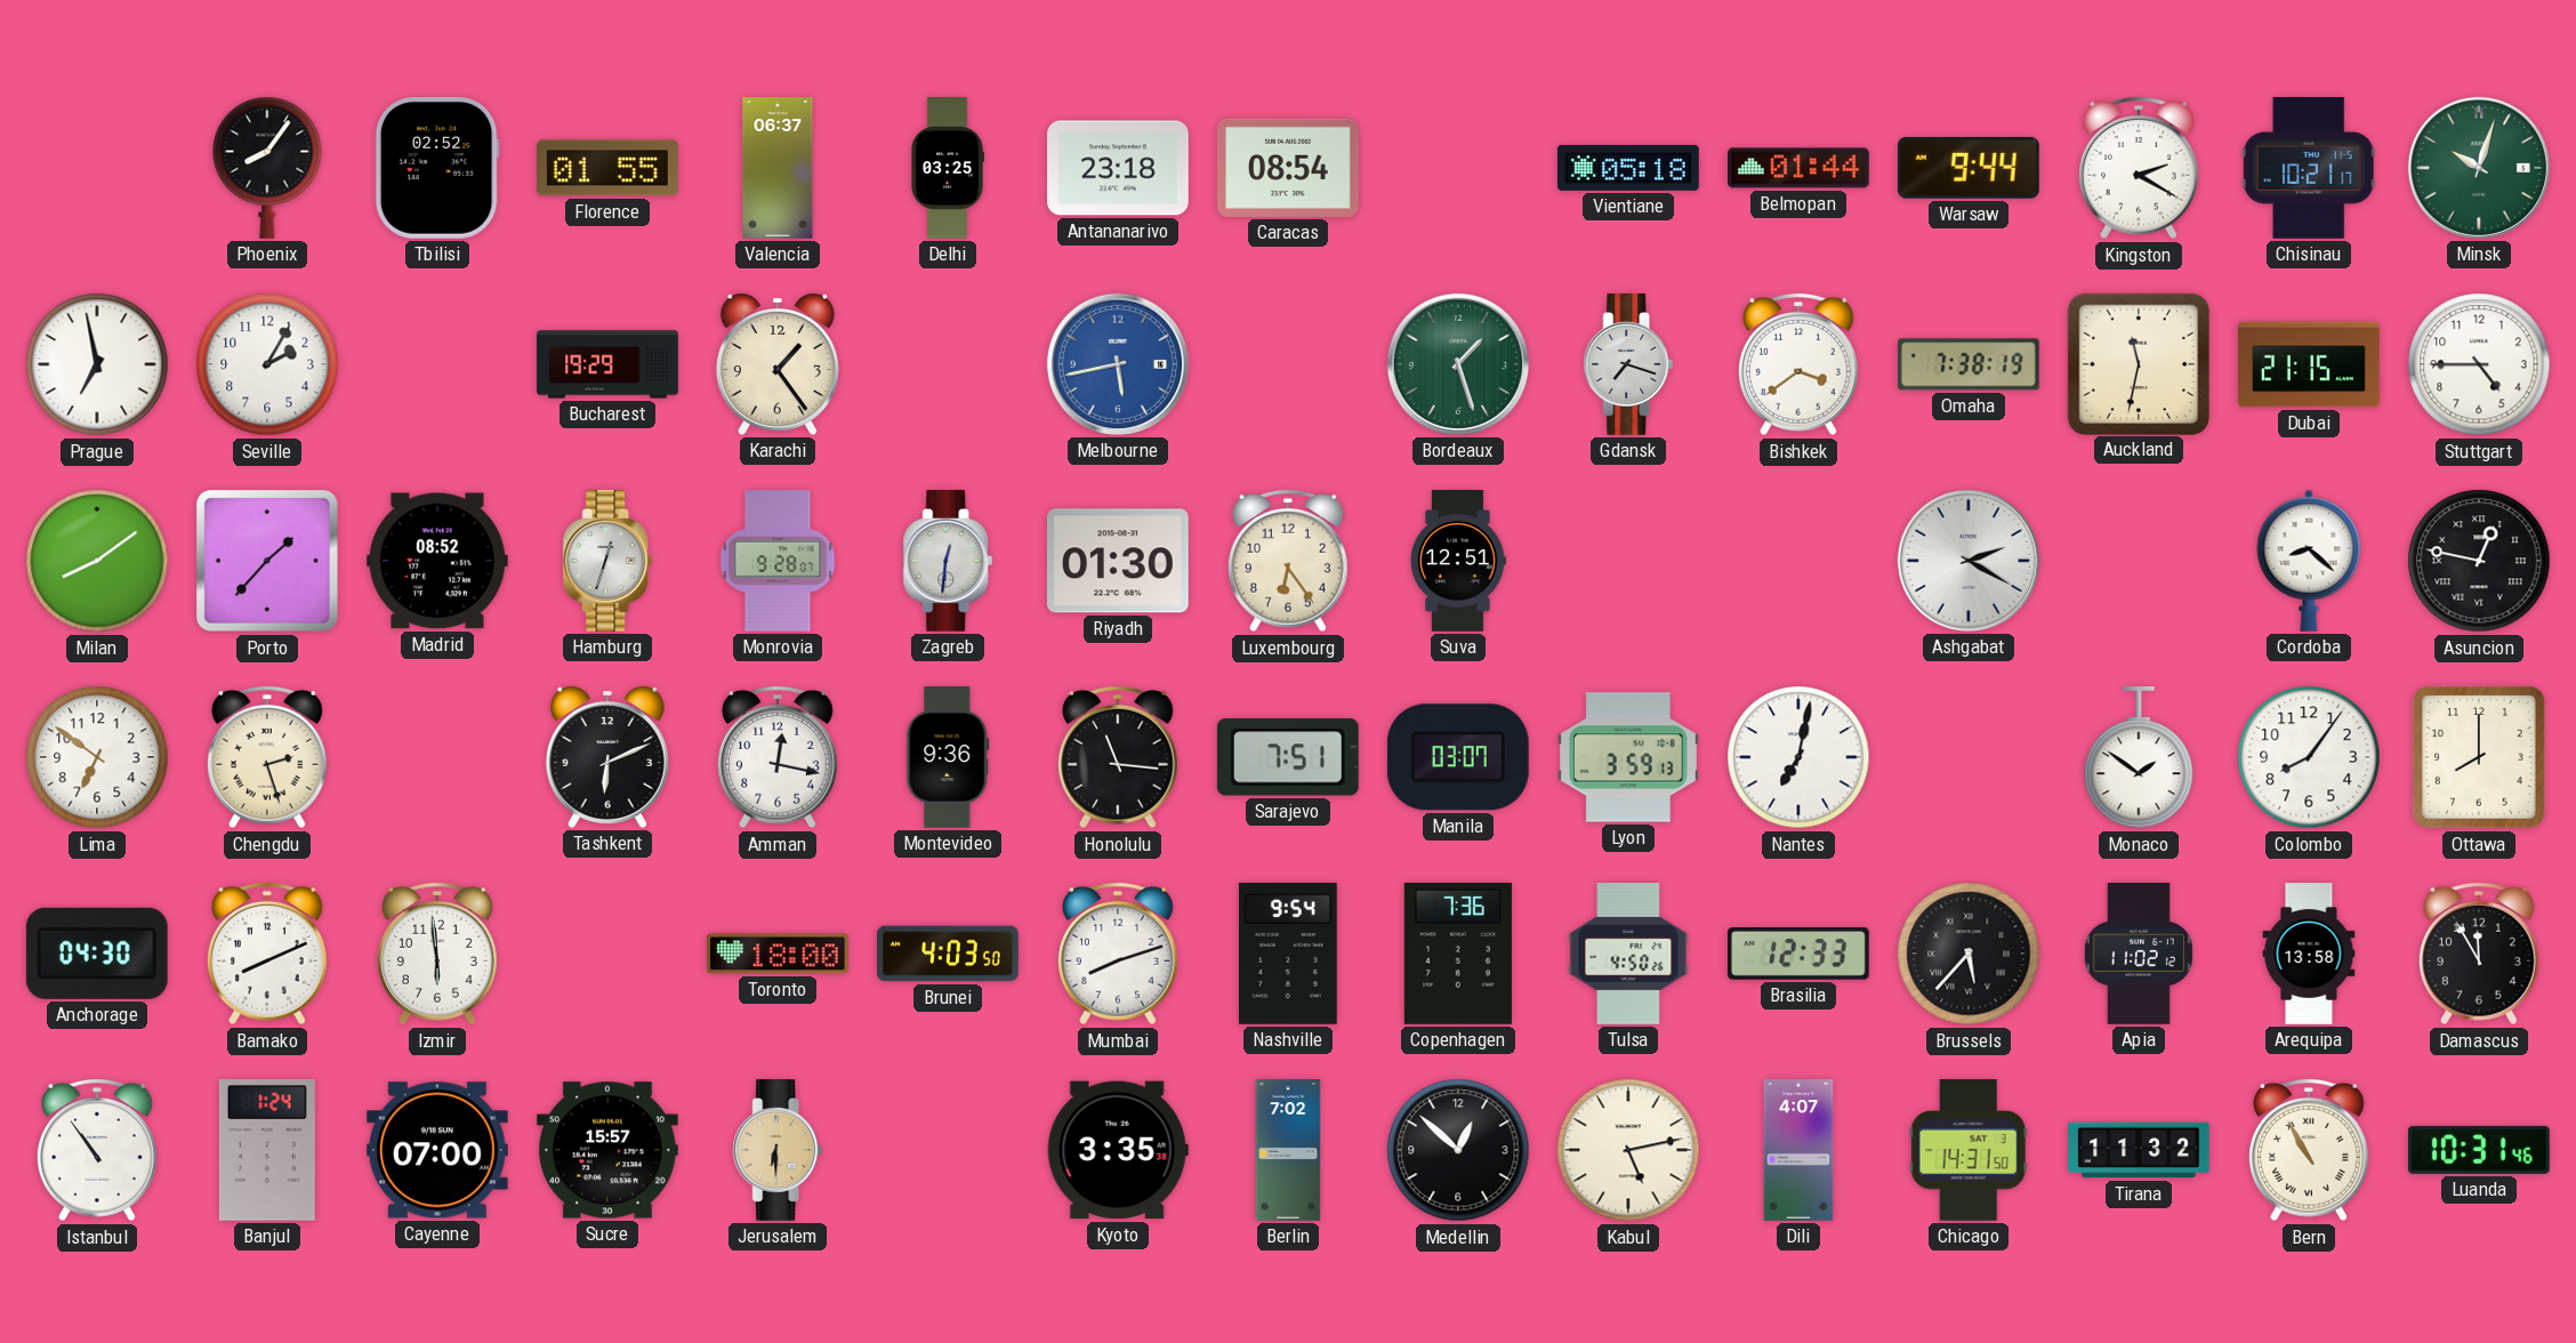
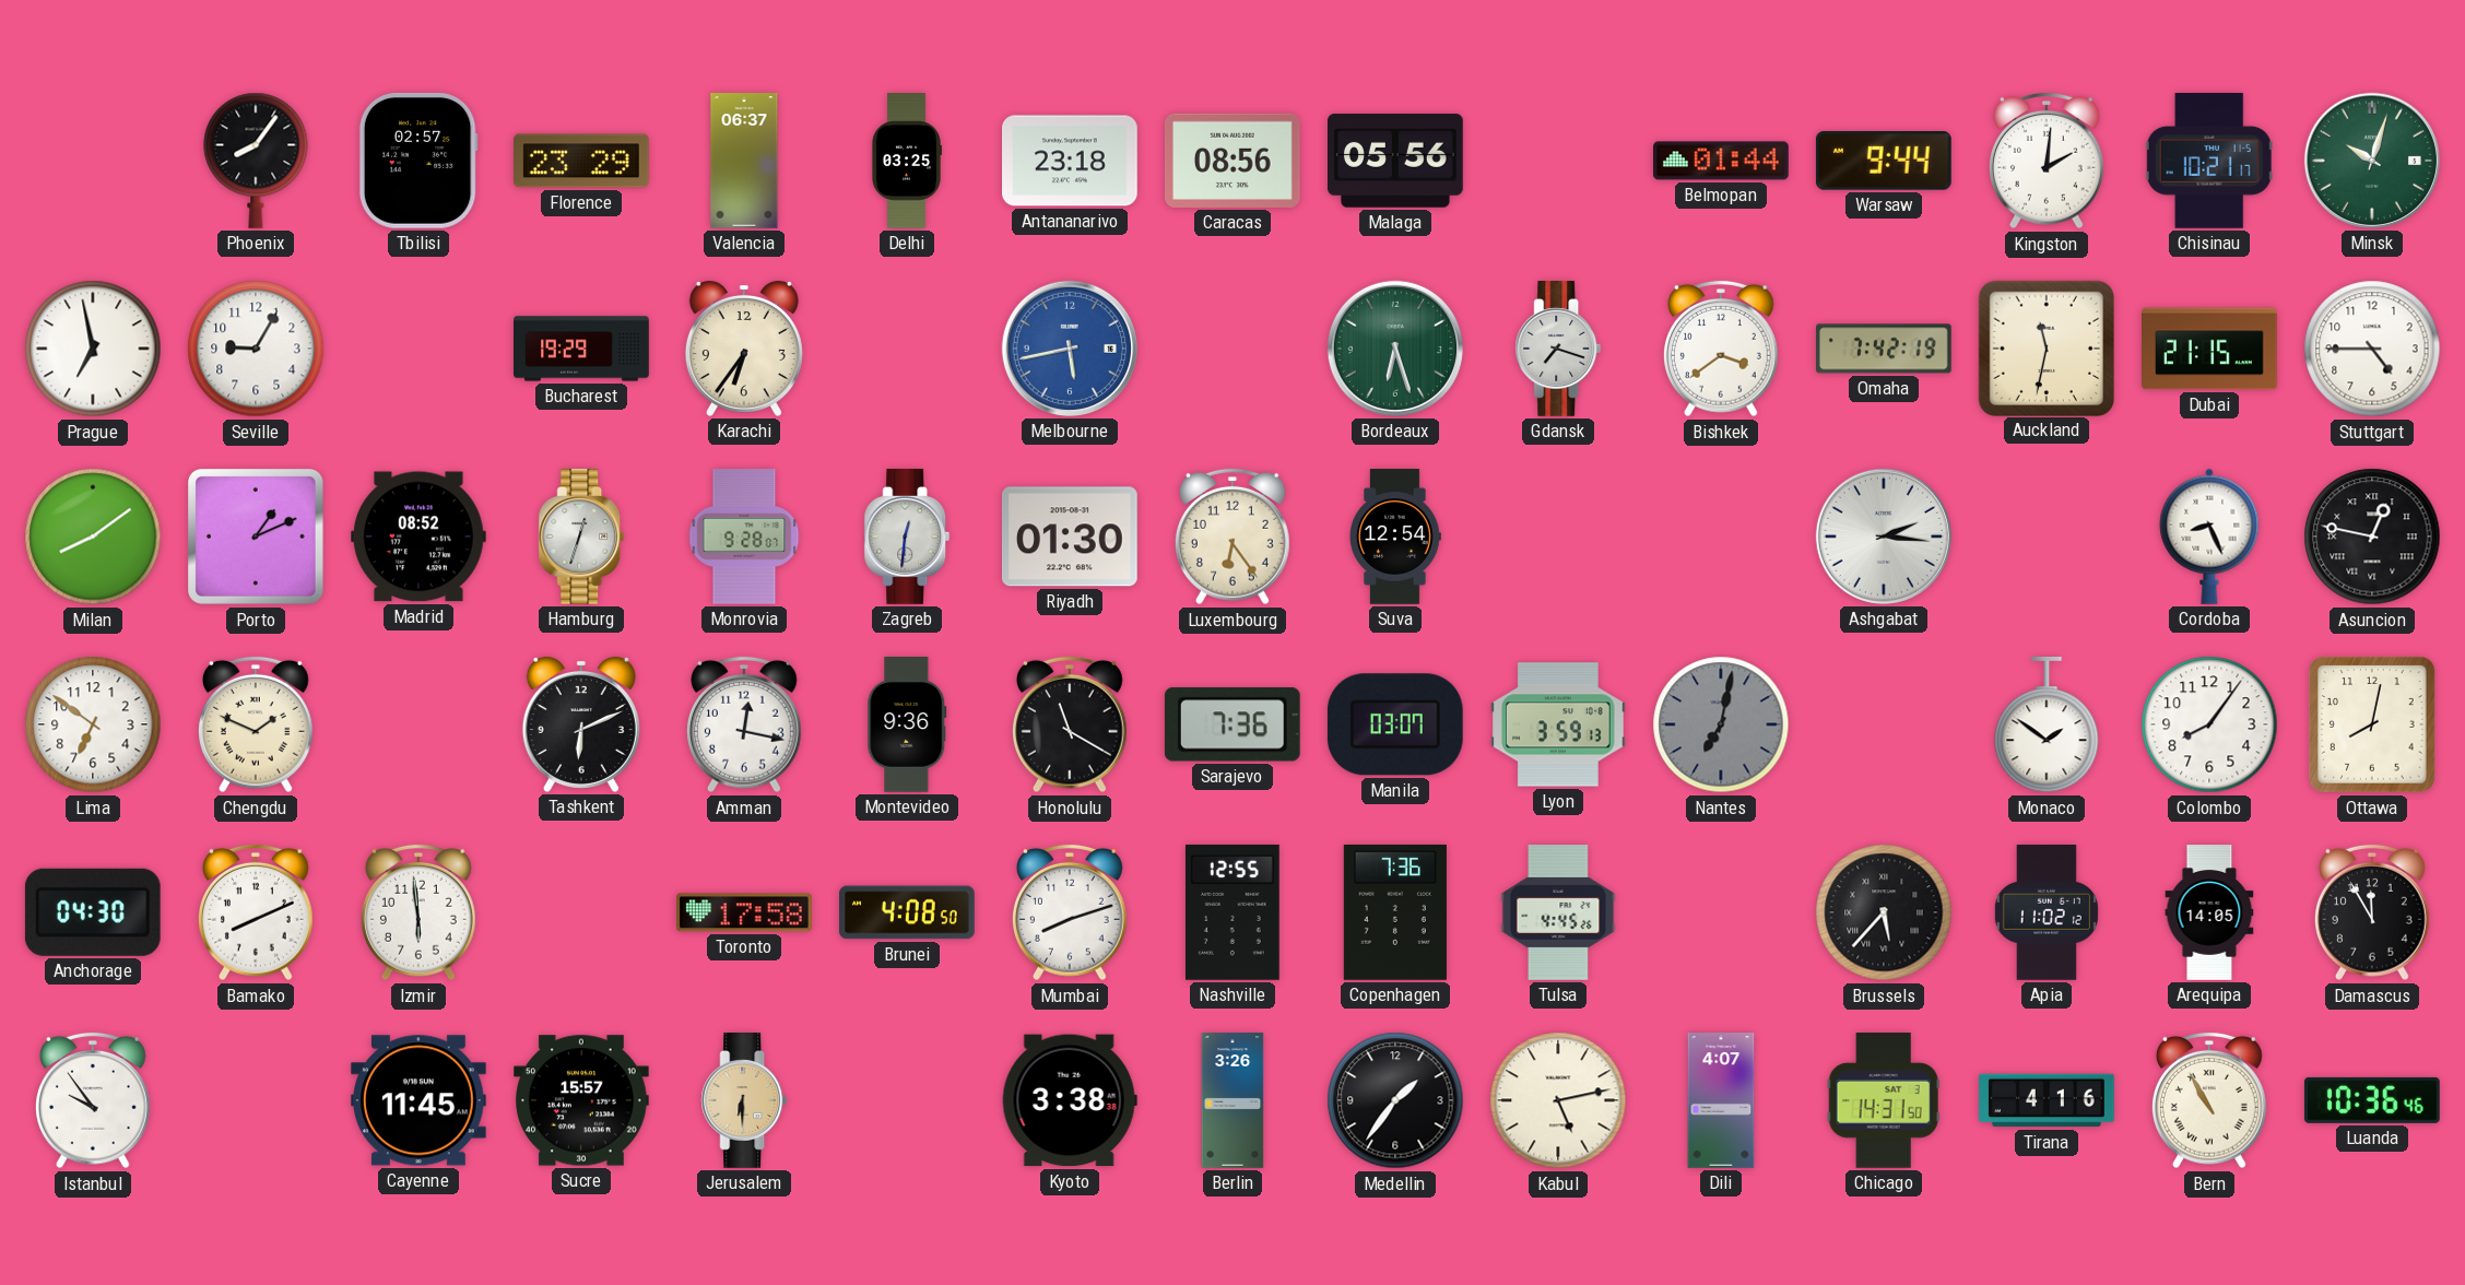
Tbilisi: 02:52 -> 02:57
Florence: 01:55 -> 23:29
Caracas: 08:54 -> 08:56
Malaga: none -> 05:56
Vientiane: 05:18 -> none
Kingston: 2:20 -> 2:01
Seville: 2:05 -> 9:05
Karachi: 1:24 -> 6:36
Bordeaux: 1:27 -> 6:27
Omaha: 7:38 -> 7:42
Porto: 1:37 -> 1:11
Suva: 12:51 -> 12:54
Ashgabat: 2:20 -> 2:16
Cordoba: 8:22 -> 8:26
Chengdu: 2:27 -> 1:49
Honolulu: 11:16 -> 11:20
Sarajevo: 7:51 -> 7:36
Nantes dial: white -> grey
Ottawa: 8:00 -> 8:02
Toronto: 18:00 -> 17:58
Brunei: 4:03 -> 4:08
Nashville: 9:54 -> 12:55
Tulsa: 4:50 -> 4:45
Brasilia: 12:33 -> none
Arequipa: 13:58 -> 14:05
Istanbul: 10:54 -> 9:54
Banjul: 1:24 -> none
Cayenne: 07:00 -> 11:45
Kyoto: 3:35 -> 3:38
Berlin: 7:02 -> 3:26
Medellin: 12:52 -> 1:36
Tirana: 11:32 -> 4:16
Luanda: 10:31 -> 10:36
